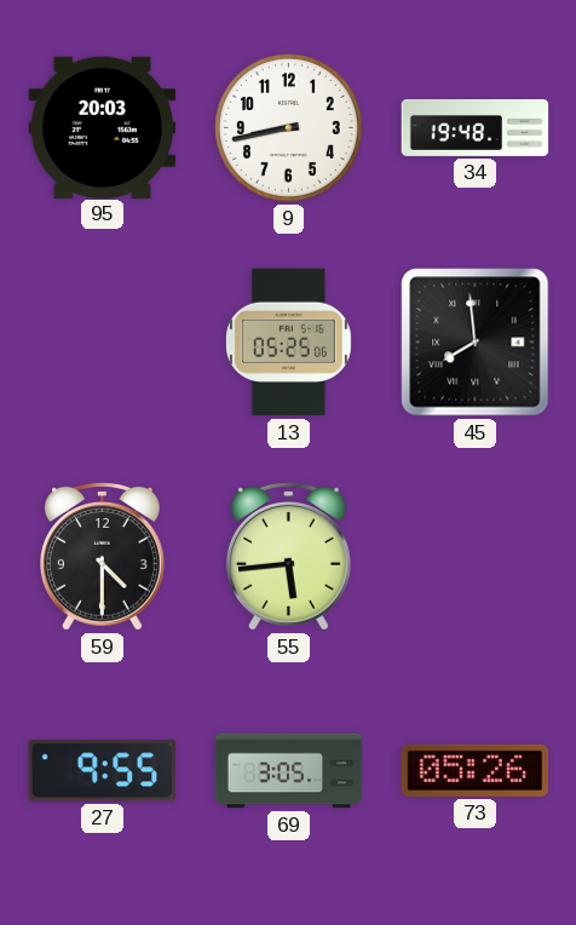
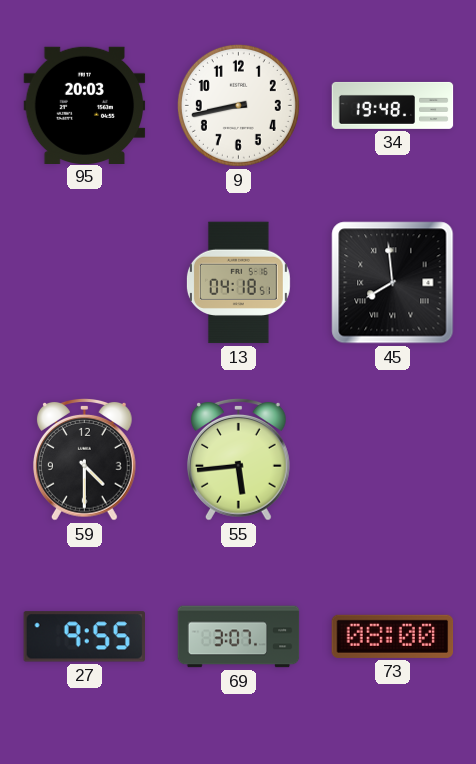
13: 05:25 -> 04:18
69: 3:05 -> 3:07
73: 05:26 -> 08:00
